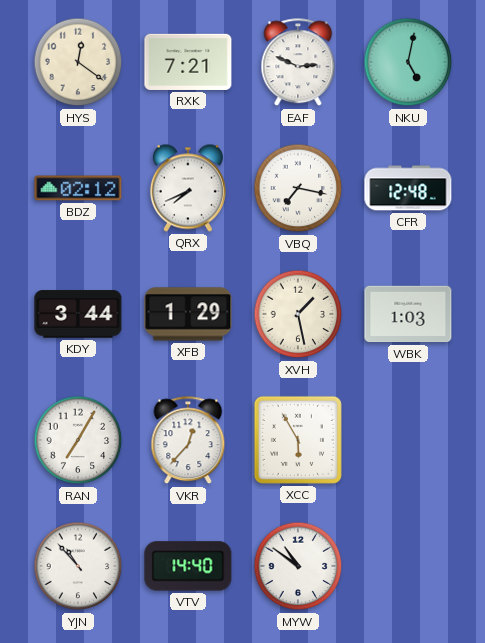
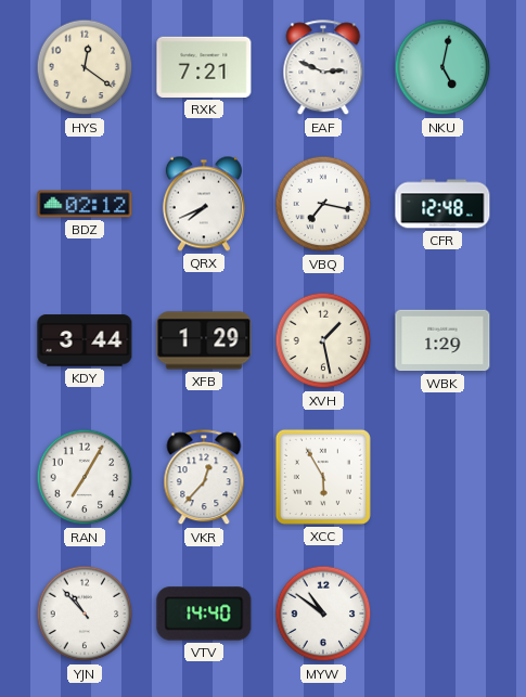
WBK: 1:03 -> 1:29
